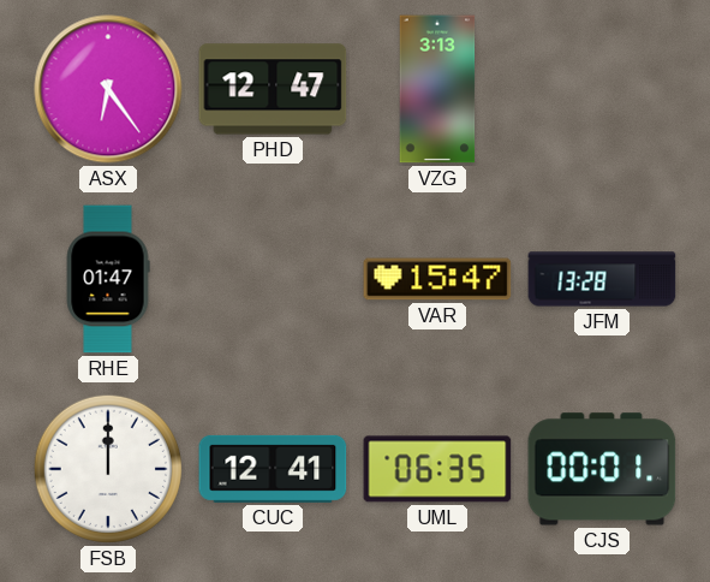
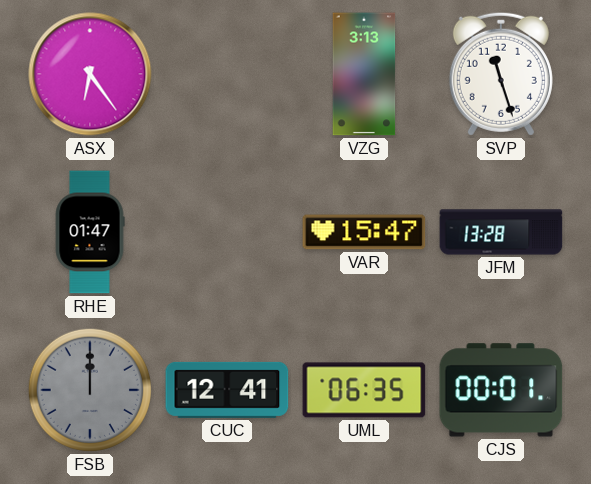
PHD: 12:47 -> none
SVP: none -> 11:27
FSB dial: white -> grey
